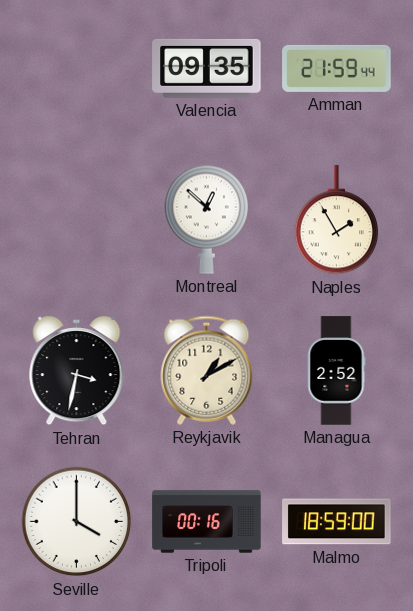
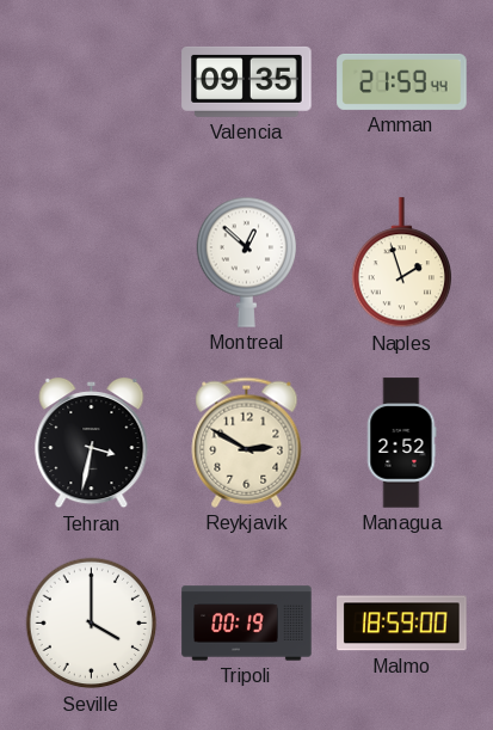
Naples: 1:55 -> 1:57
Reykjavik: 1:10 -> 2:50
Tripoli: 00:16 -> 00:19
